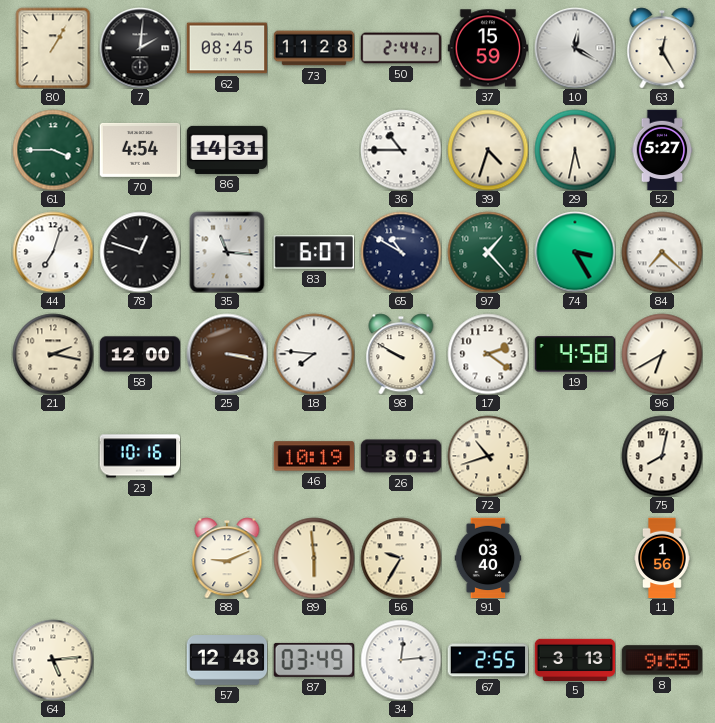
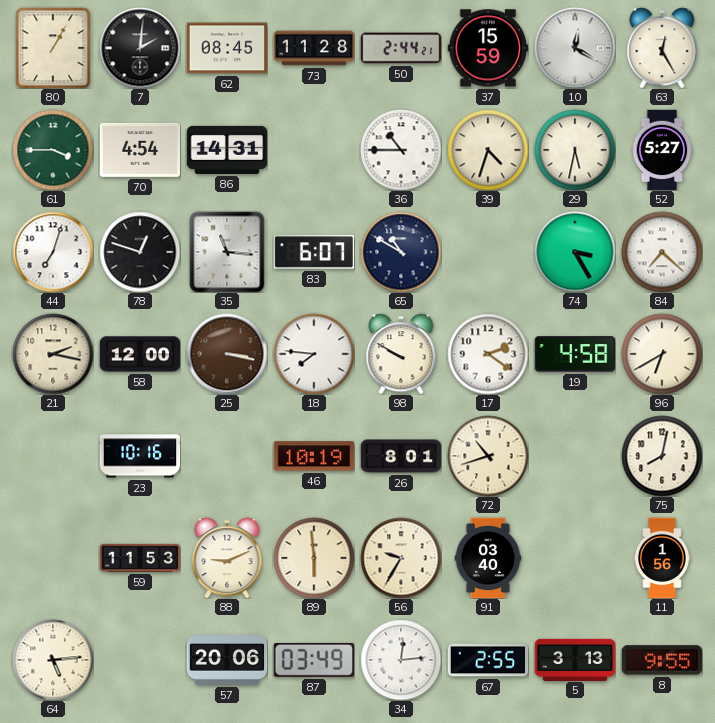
97: 1:23 -> none
59: none -> 11:53
57: 12:48 -> 20:06
